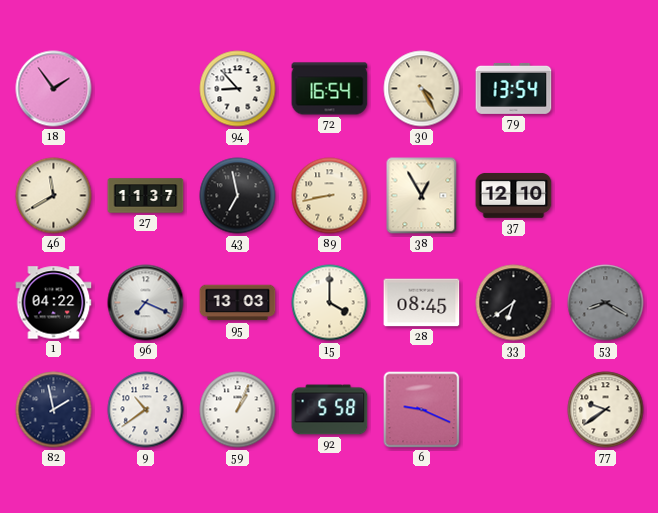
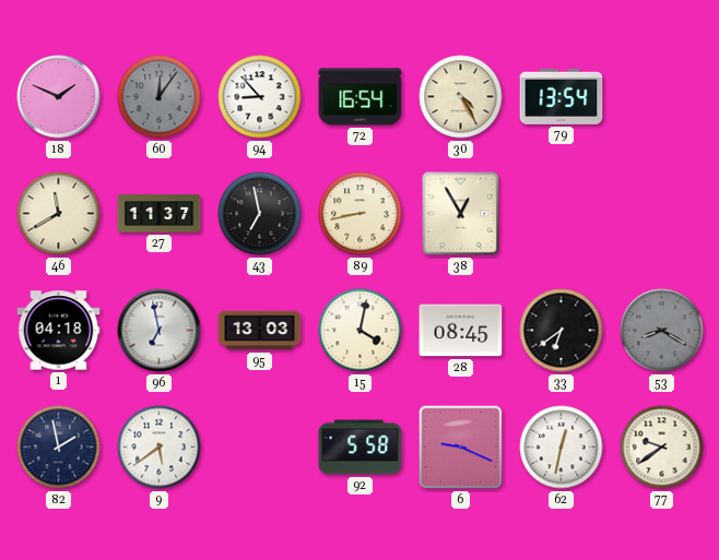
18: 1:54 -> 1:49
60: none -> 12:06
37: 12:10 -> none
1: 04:22 -> 04:18
96: 7:19 -> 6:58
15: 4:00 -> 4:02
9: 10:39 -> 5:39
59: 1:04 -> none
62: none -> 12:32
